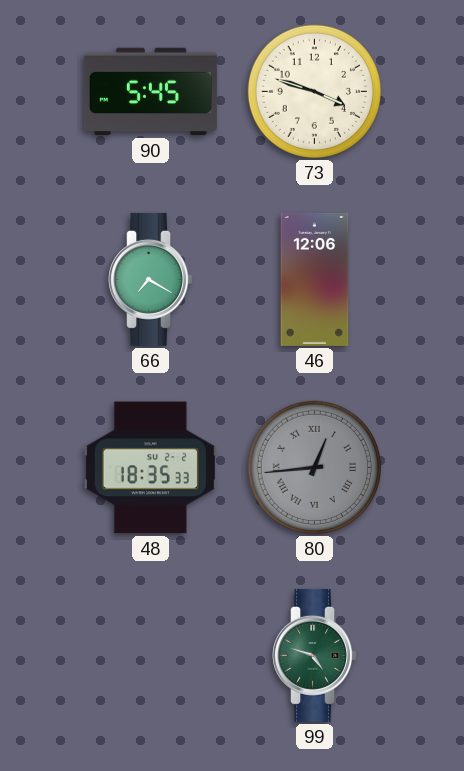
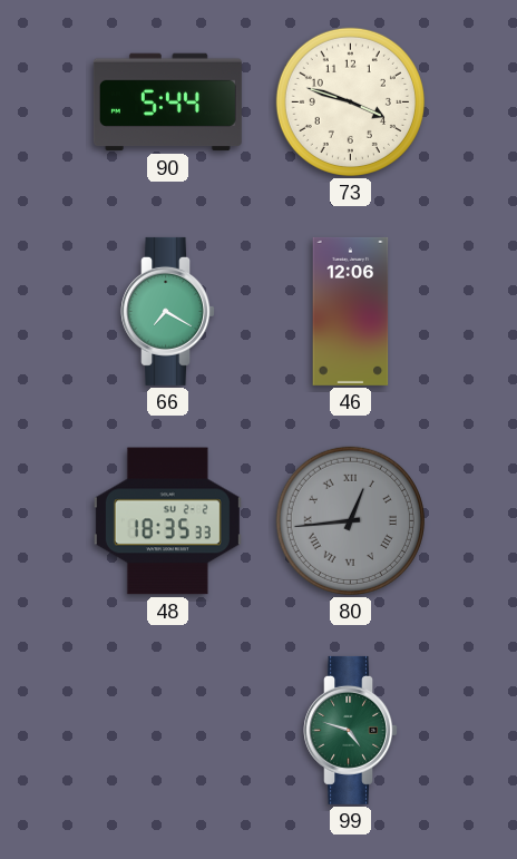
90: 5:45 -> 5:44
